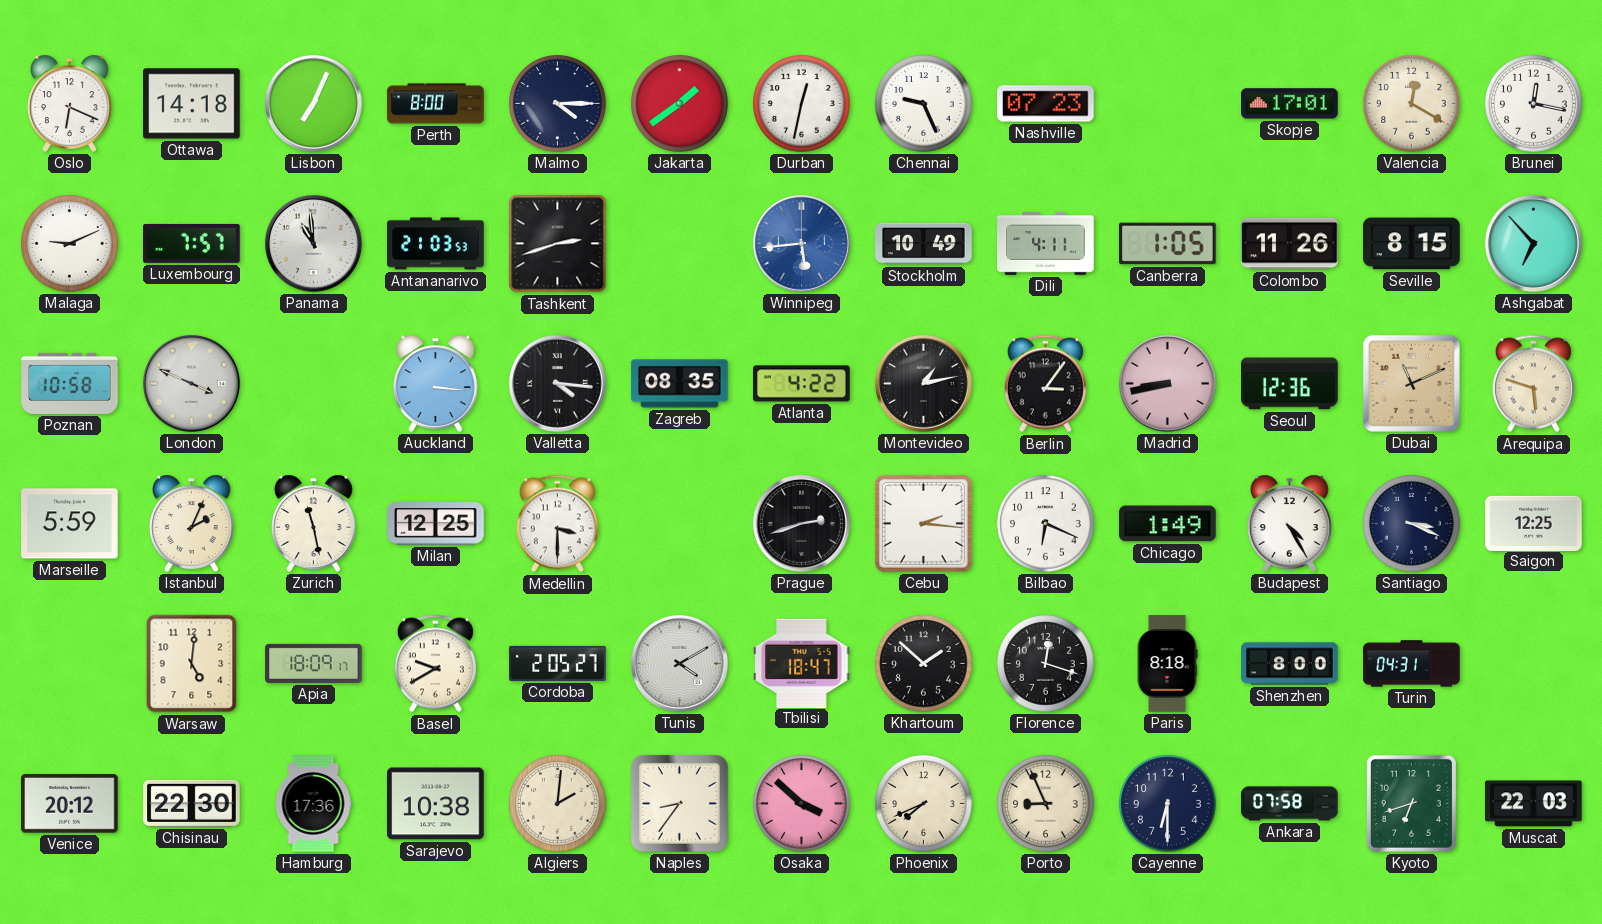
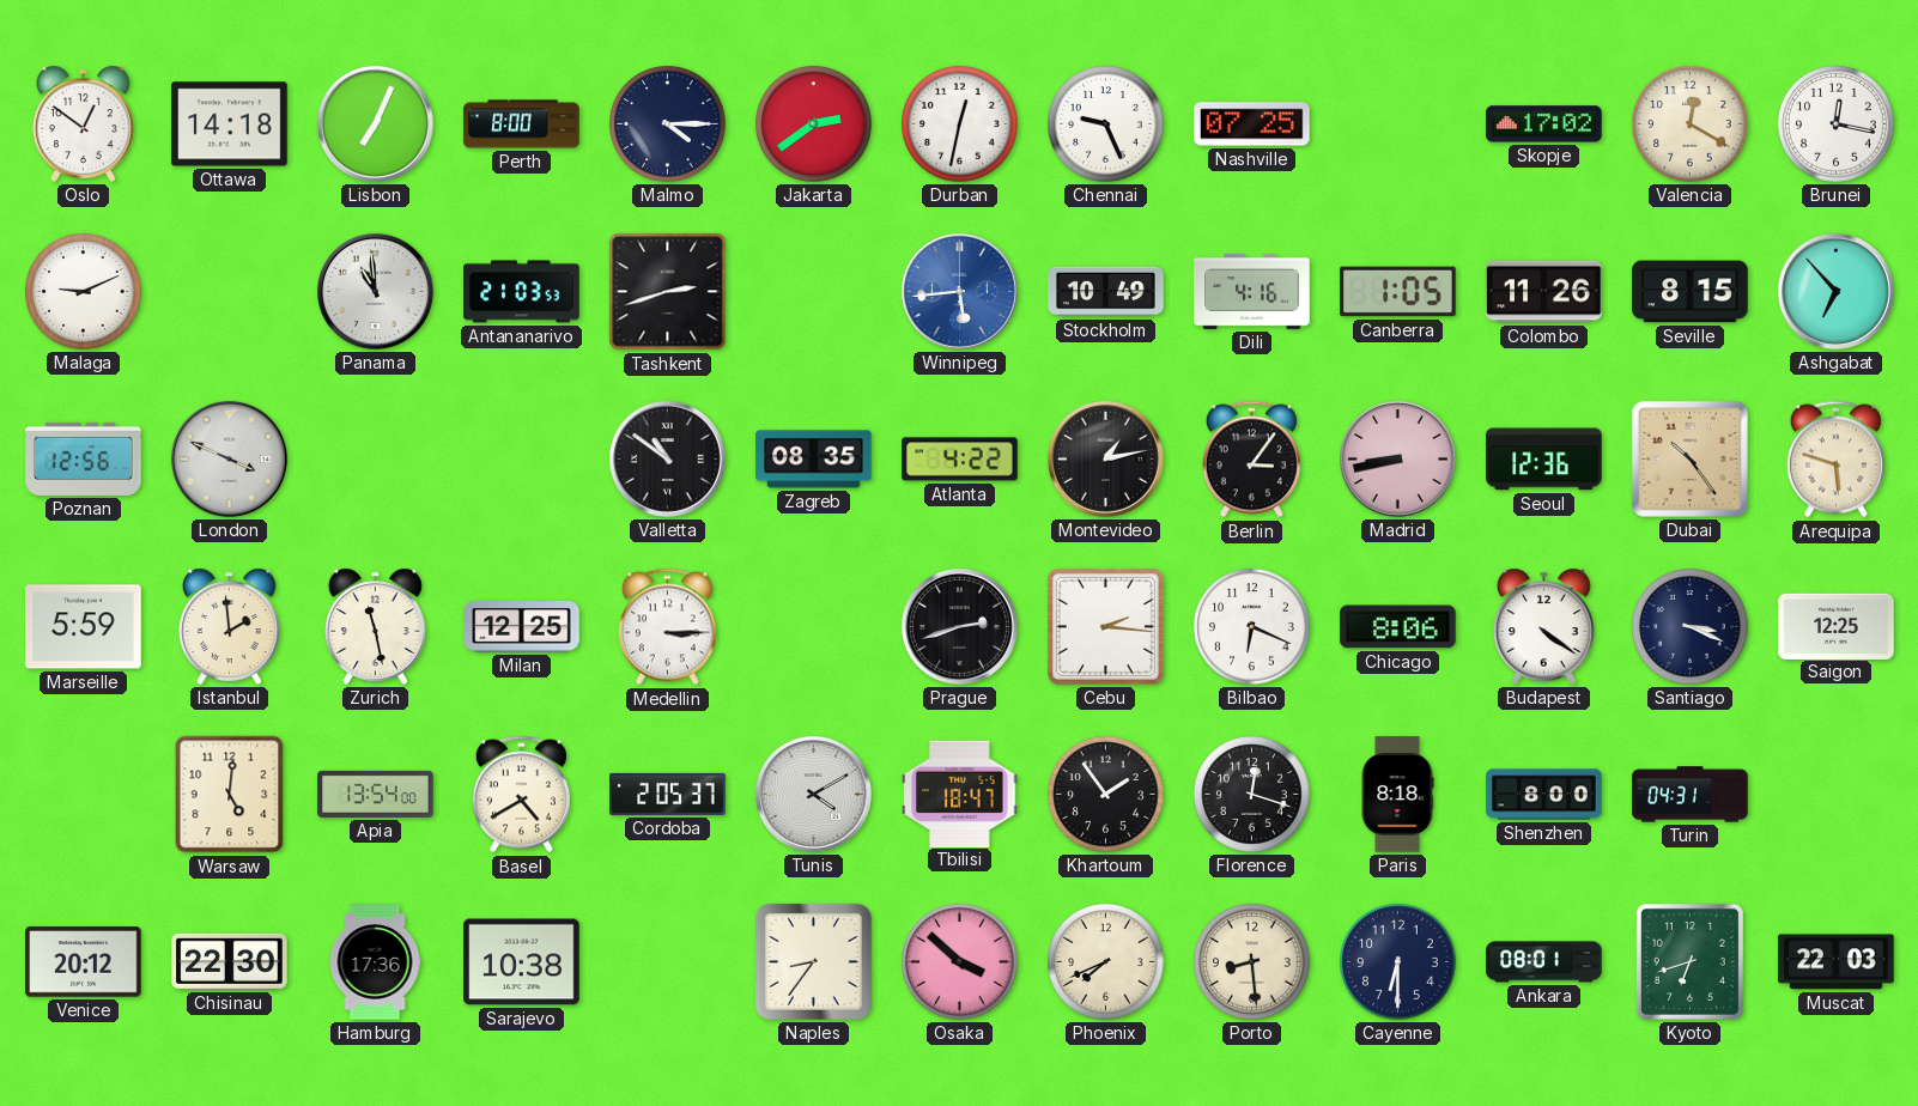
Oslo: 6:19 -> 12:51
Jakarta: 1:39 -> 2:39
Nashville: 07:23 -> 07:25
Skopje: 17:01 -> 17:02
Luxembourg: 7:57 -> none
Dili: 4:11 -> 4:16
Poznan: 10:58 -> 12:56
Auckland: 3:16 -> none
Valletta: 4:16 -> 10:51
Dubai: 11:11 -> 10:24
Istanbul: 2:04 -> 1:59
Medellin: 3:30 -> 3:15
Chicago: 1:49 -> 8:06
Budapest: 4:25 -> 4:21
Apia: 18:09 -> 13:54
Basel: 9:40 -> 4:40
Cordoba: 2:05:27 -> 2:05:37
Khartoum: 1:52 -> 1:54
Algiers: 2:01 -> none
Porto: 8:56 -> 8:29
Ankara: 07:58 -> 08:01
